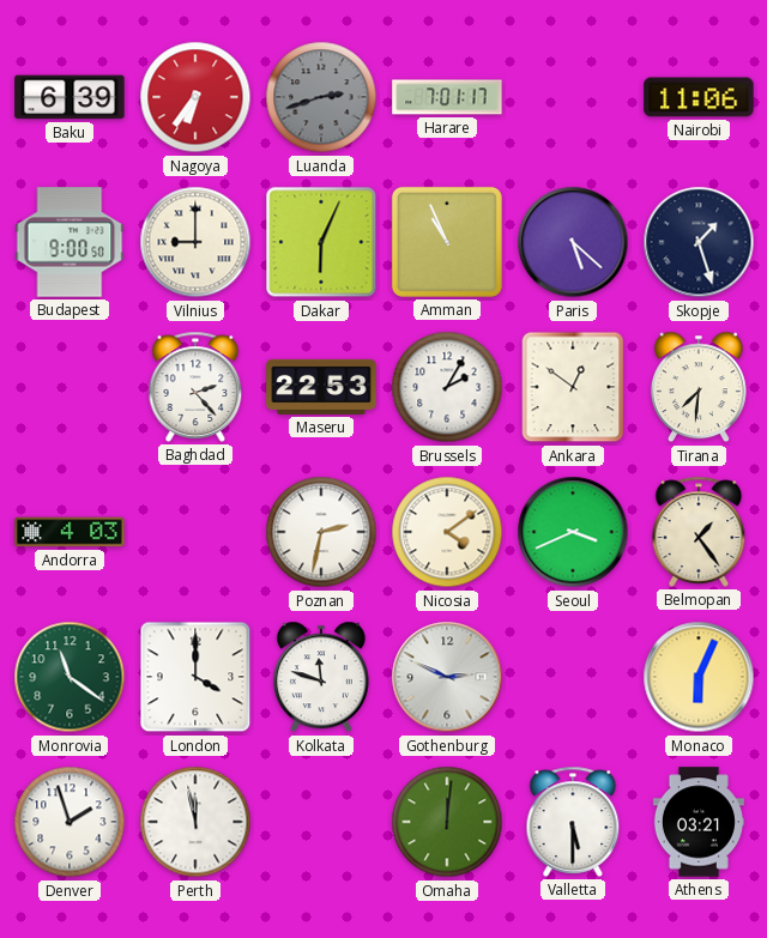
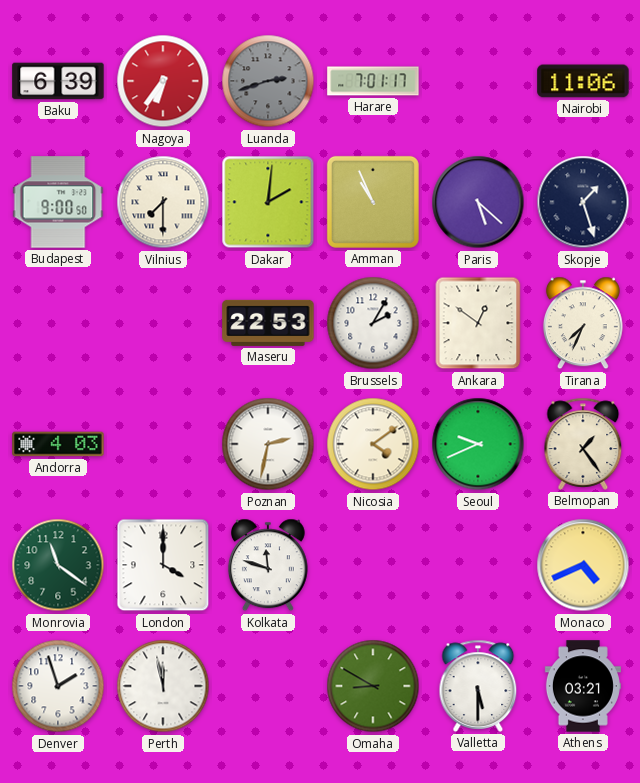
Vilnius: 9:00 -> 7:30
Dakar: 6:04 -> 2:01
Baghdad: 2:23 -> none
Tirana: 7:31 -> 7:34
Seoul: 3:41 -> 9:41
Gothenburg: 2:49 -> none
Monaco: 6:04 -> 4:41
Omaha: 12:01 -> 8:50
